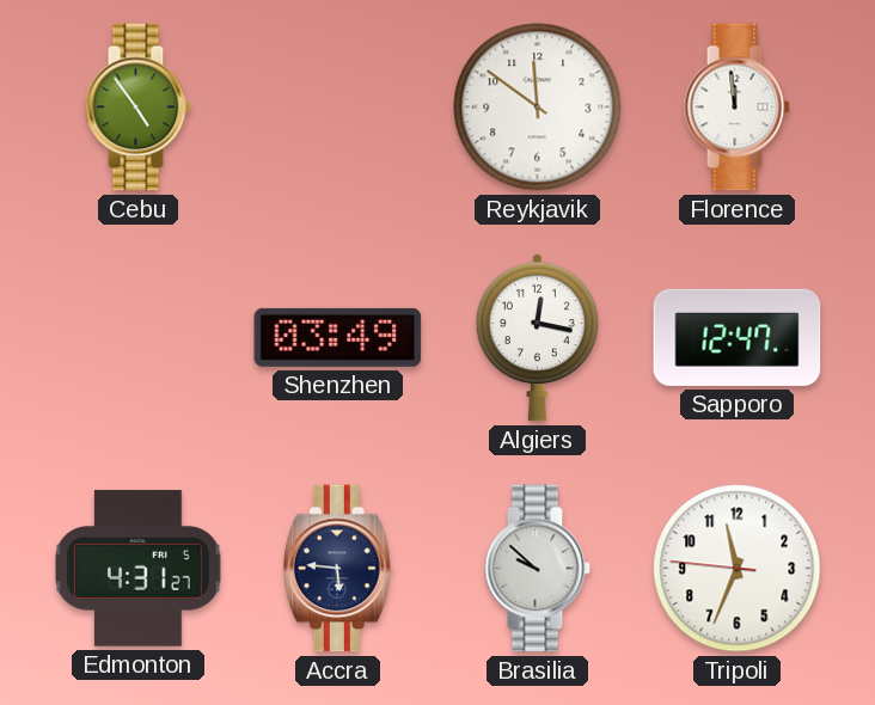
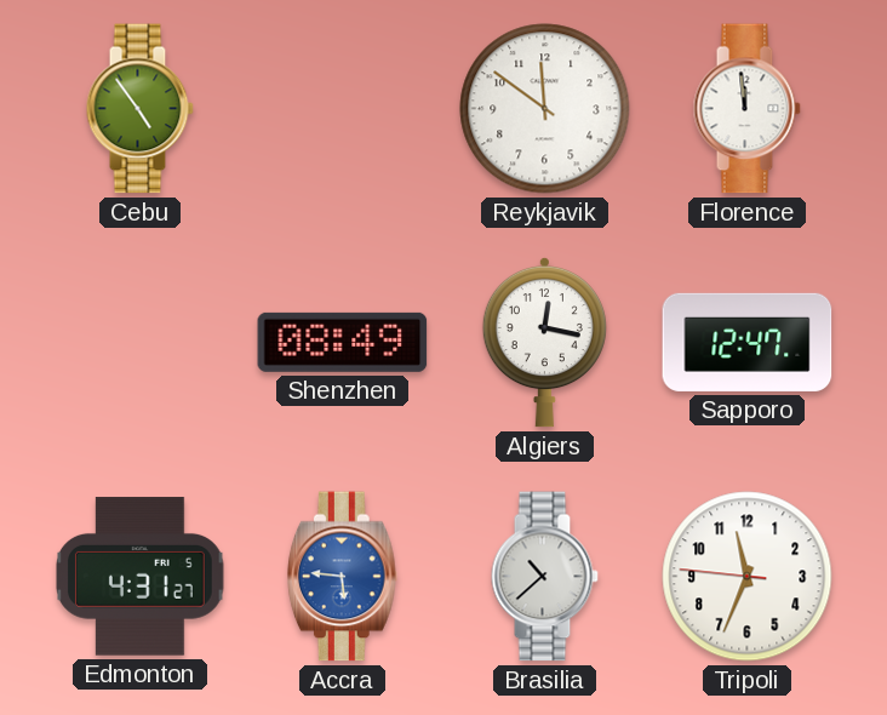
Shenzhen: 03:49 -> 08:49
Accra dial: navy -> blue
Brasilia: 9:52 -> 10:38
